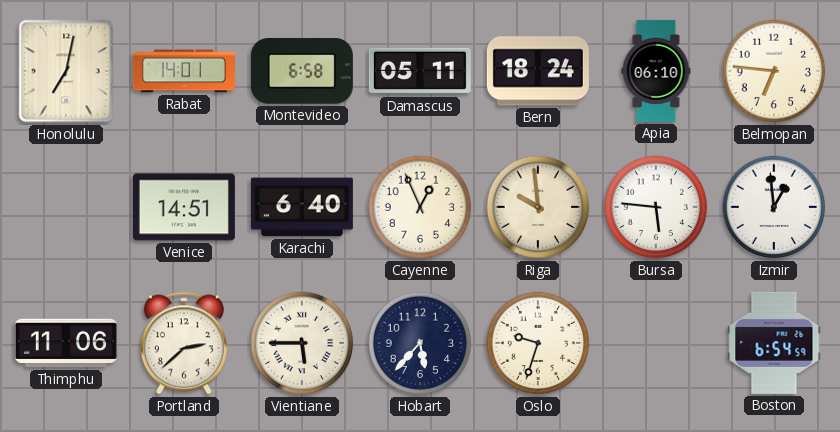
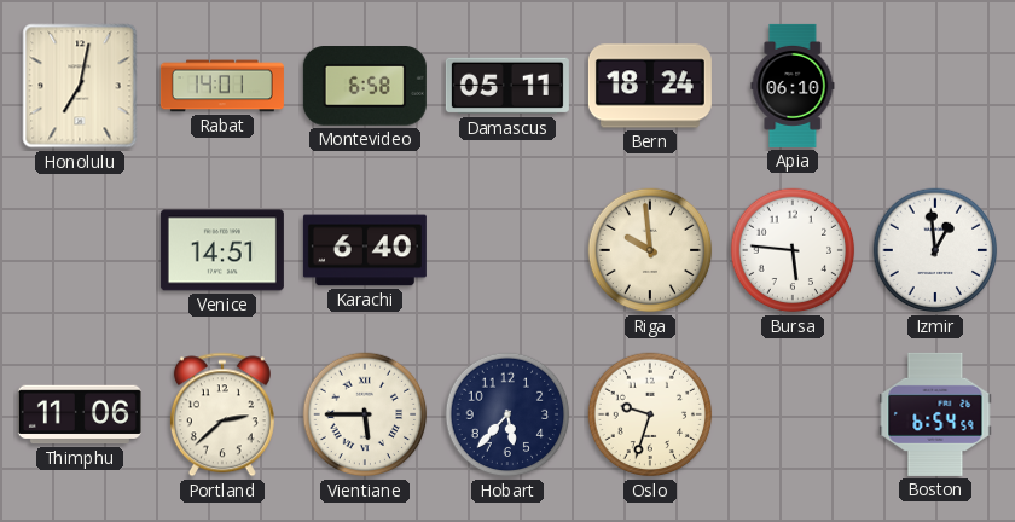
Belmopan: 6:46 -> none
Cayenne: 12:56 -> none
